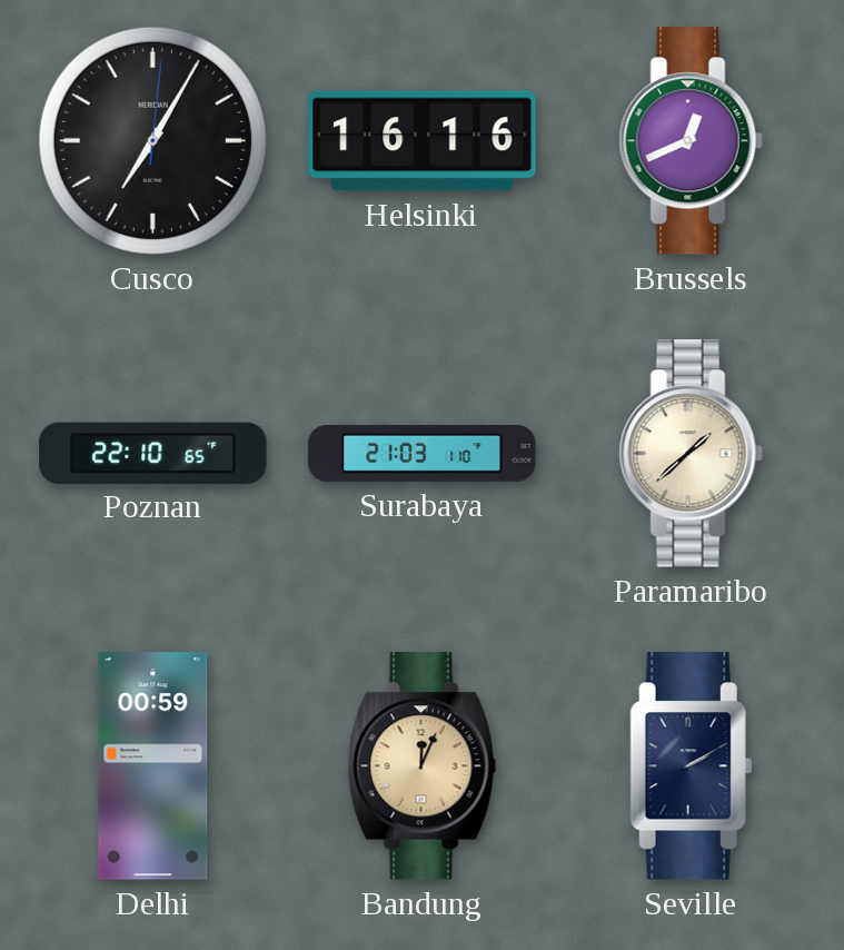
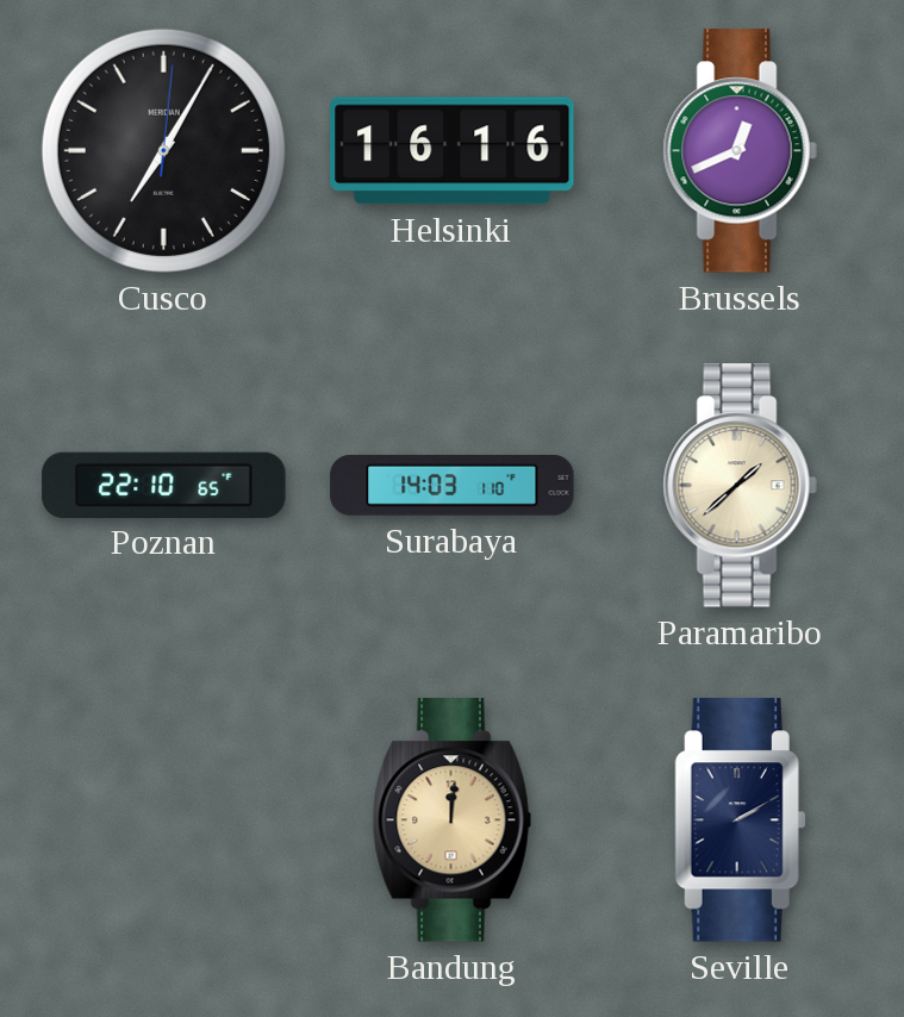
Surabaya: 21:03 -> 14:03
Delhi: 00:59 -> none
Bandung: 12:04 -> 12:01
